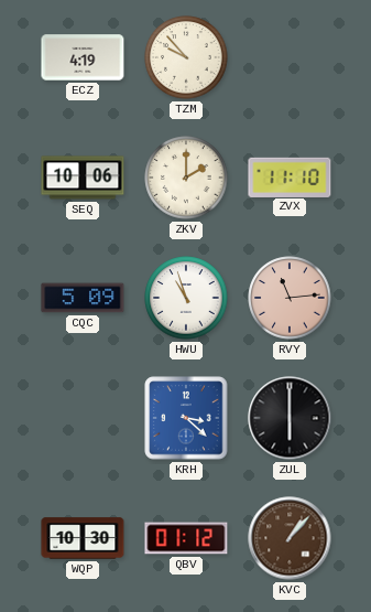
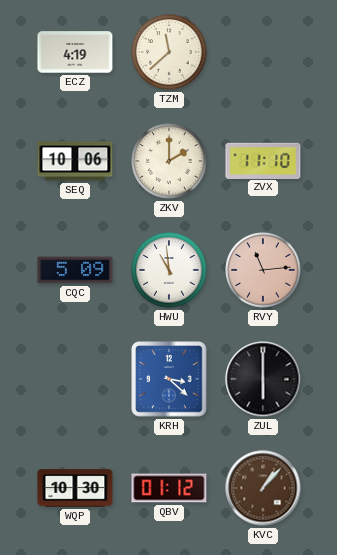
TZM: 9:53 -> 11:38
HWU: 10:57 -> 10:59
